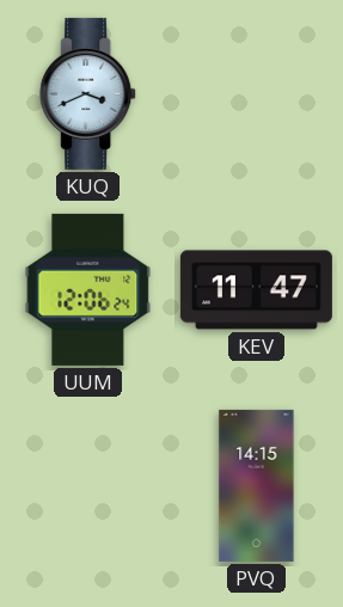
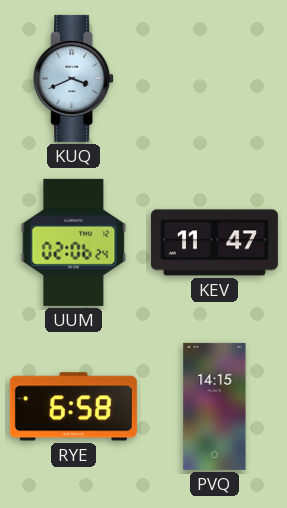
UUM: 12:06 -> 02:06
RYE: none -> 6:58
